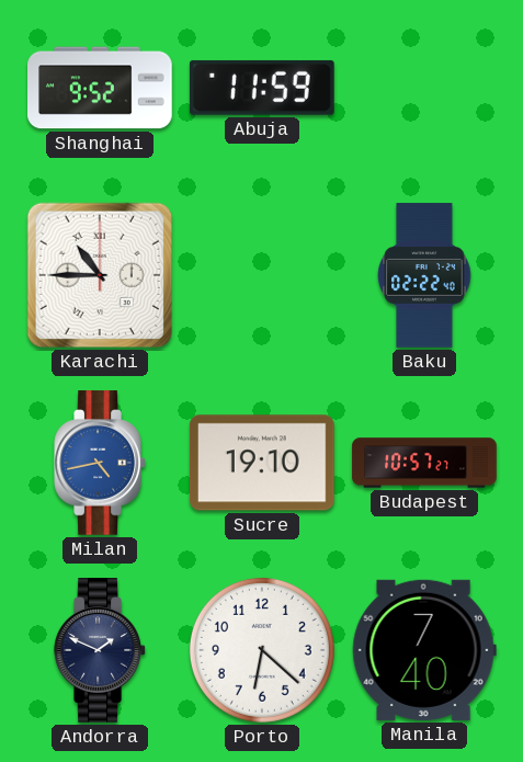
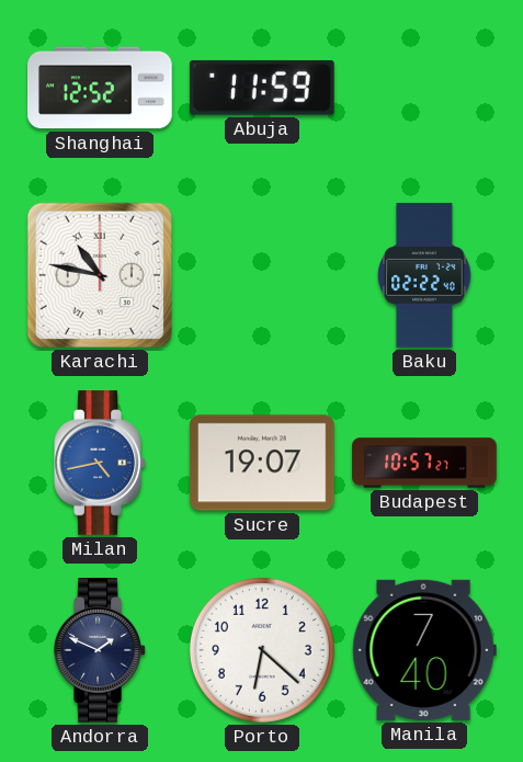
Shanghai: 9:52 -> 12:52
Karachi: 10:45 -> 10:47
Sucre: 19:10 -> 19:07
